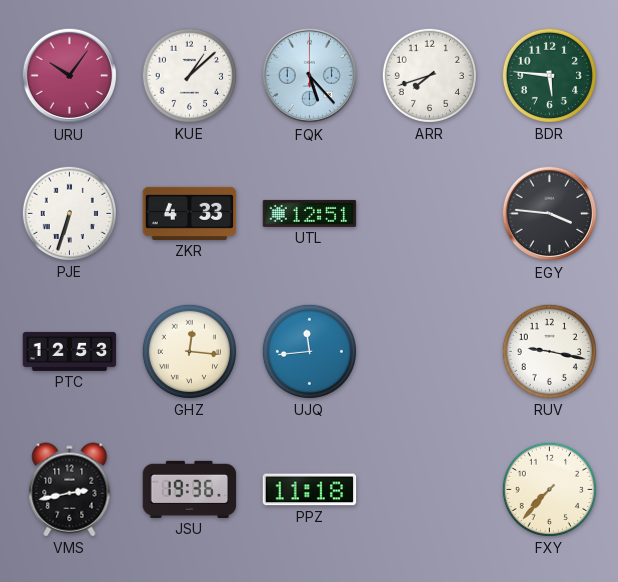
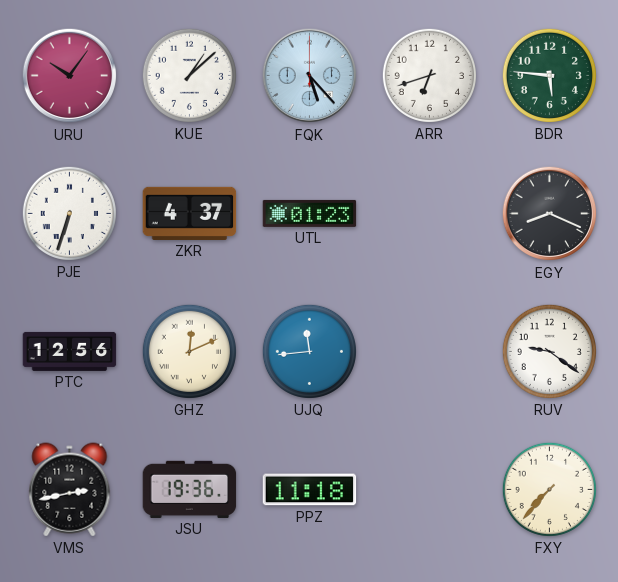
ARR: 7:42 -> 6:42
ZKR: 4:33 -> 4:37
UTL: 12:51 -> 01:23
EGY: 3:46 -> 8:19
PTC: 12:53 -> 12:56
GHZ: 12:16 -> 12:11
RUV: 9:17 -> 9:21
